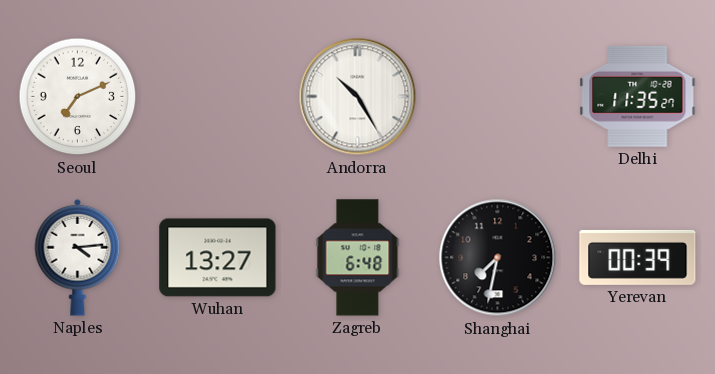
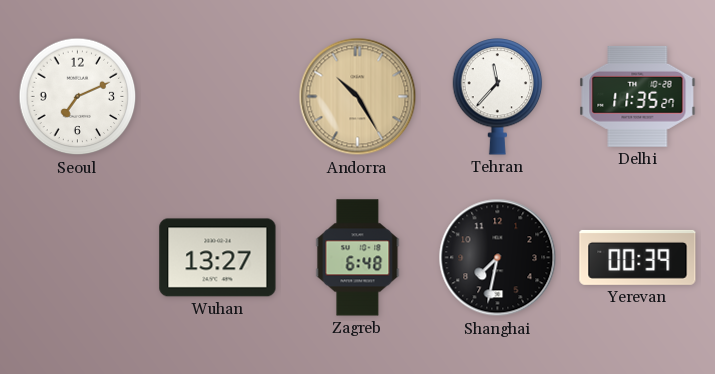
Andorra dial: white -> champagne
Tehran: none -> 11:37
Naples: 4:14 -> none
